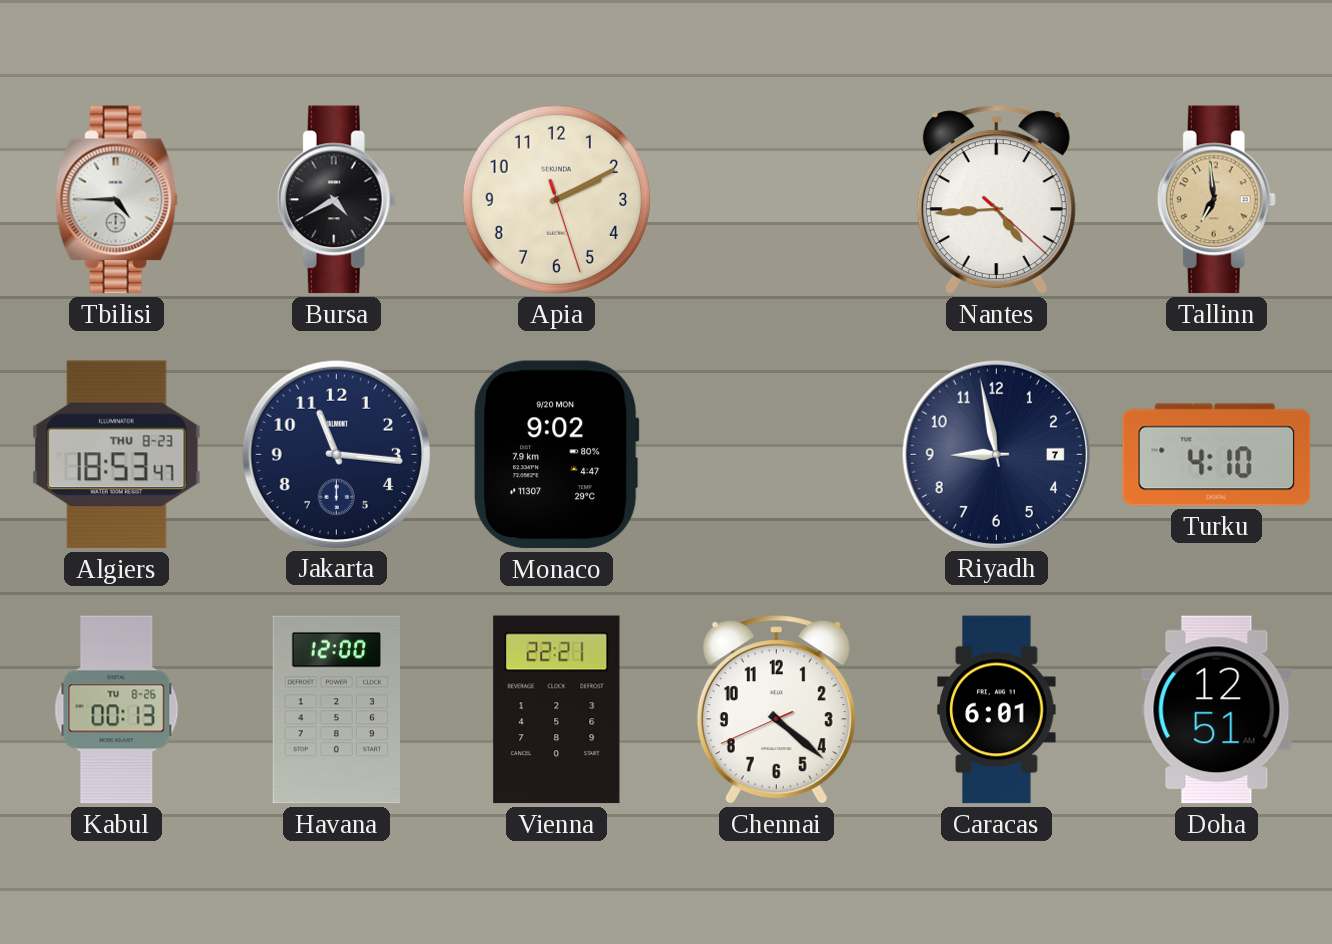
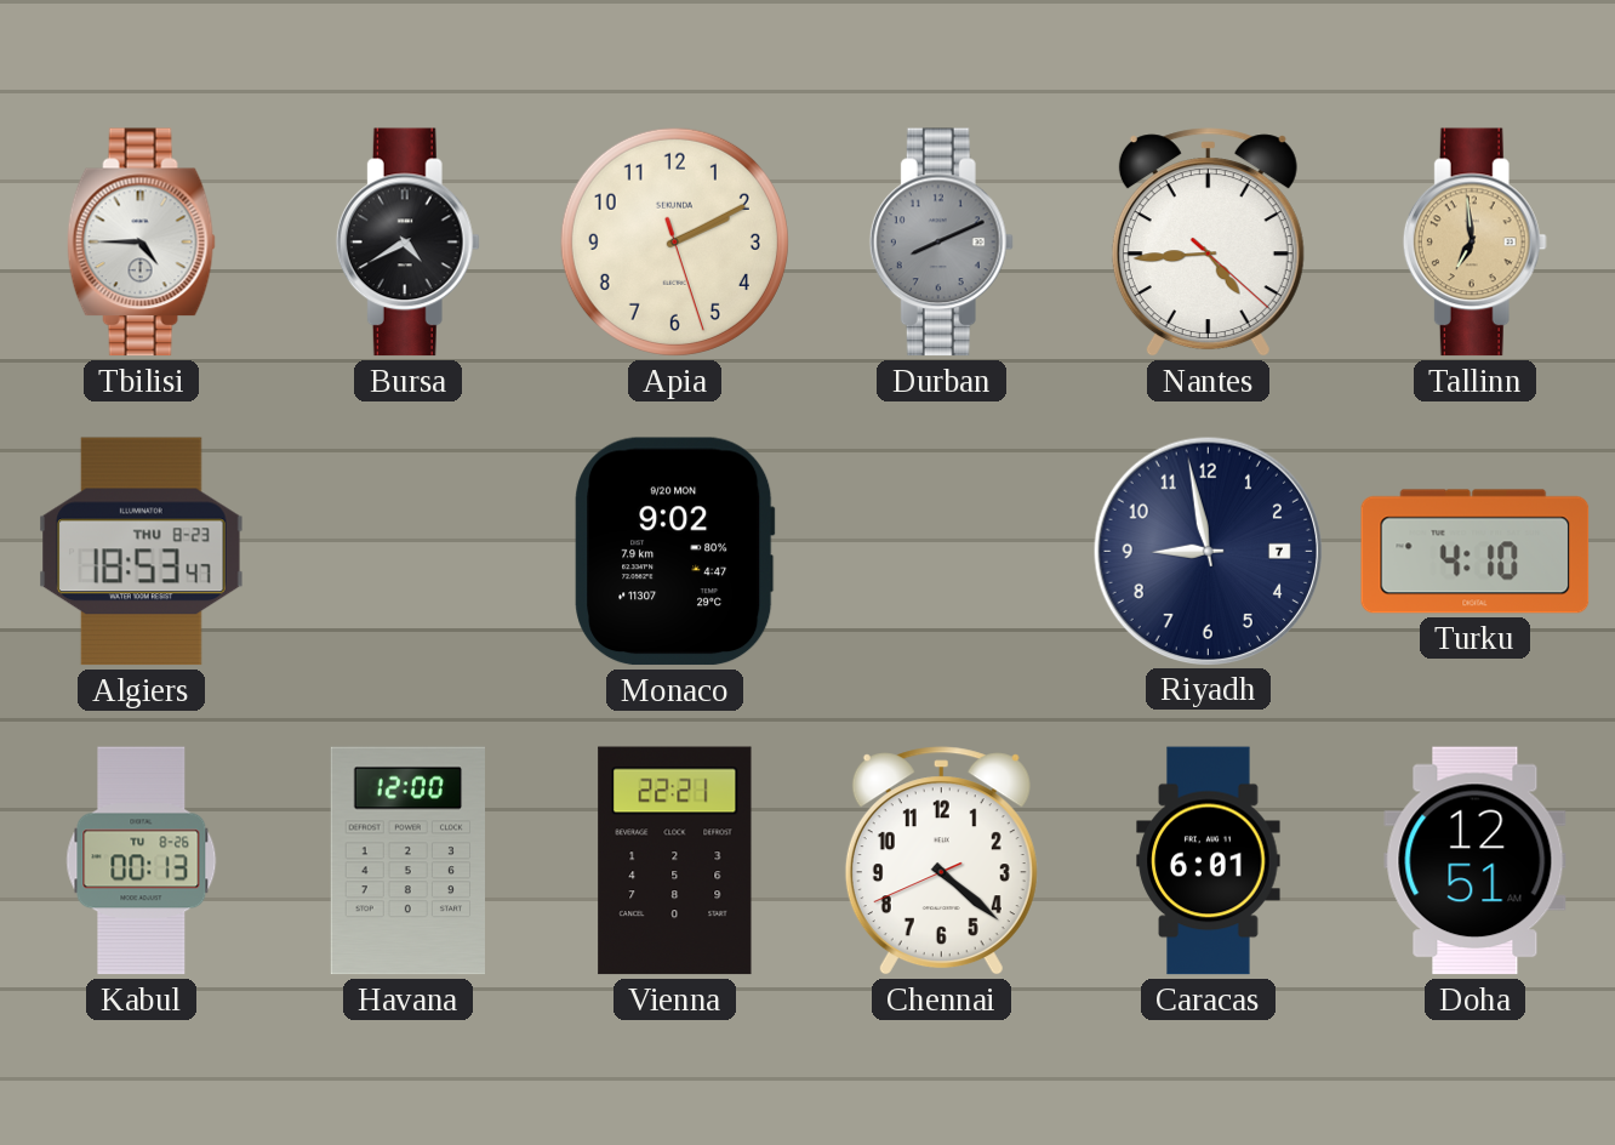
Durban: none -> 8:11
Jakarta: 11:16 -> none
